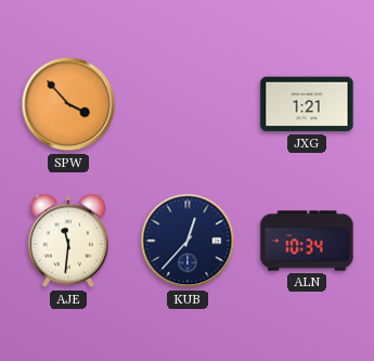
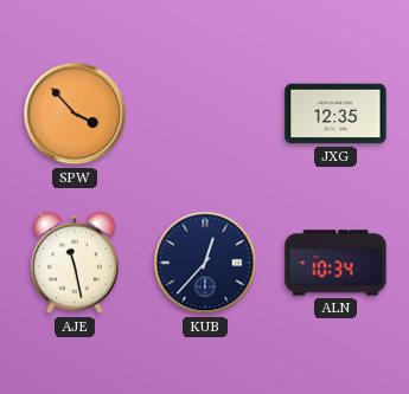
JXG: 1:21 -> 12:35
AJE: 11:31 -> 11:28
